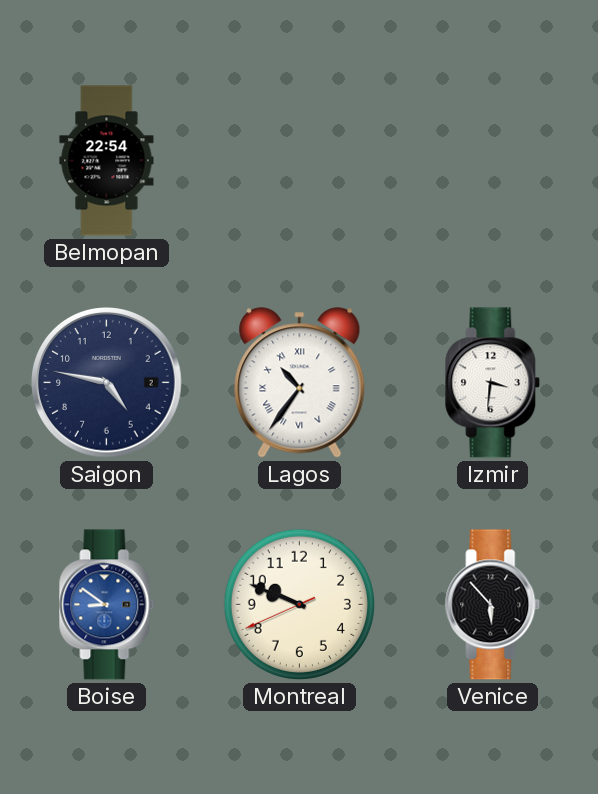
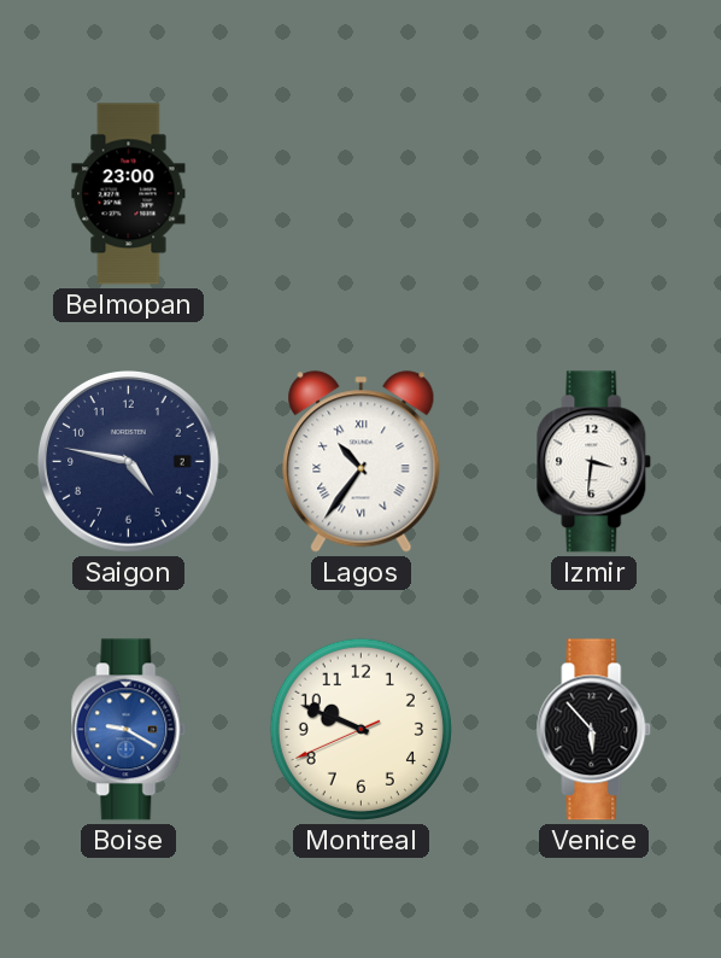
Belmopan: 22:54 -> 23:00
Boise: 8:51 -> 9:20
